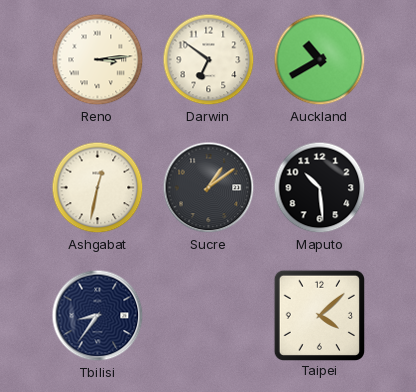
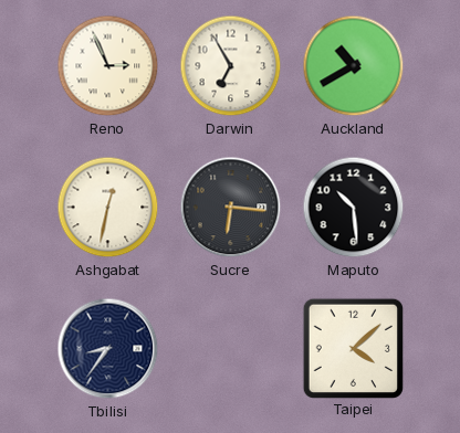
Reno: 3:14 -> 2:56
Darwin: 6:51 -> 6:55
Sucre: 1:09 -> 6:16
